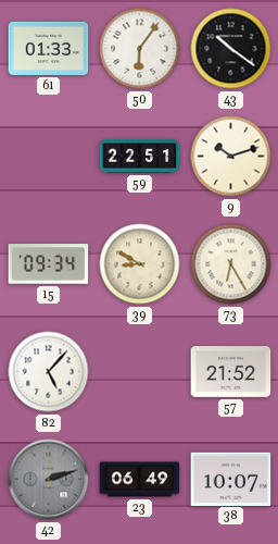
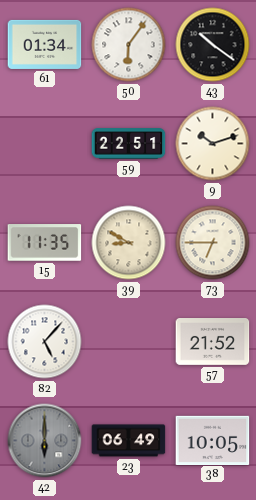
61: 01:33 -> 01:34
15: 09:34 -> 11:35
73: 6:25 -> 6:45
42: 2:12 -> 6:00
38: 10:07 -> 10:05
